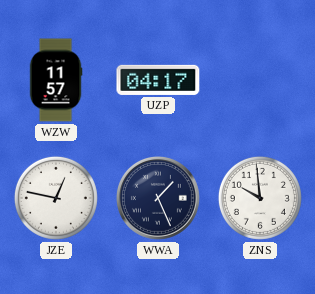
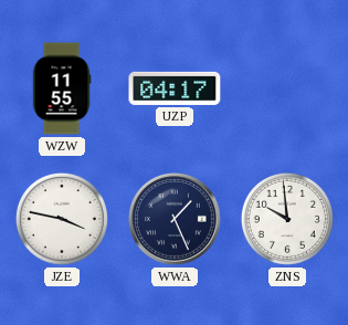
WZW: 11:57 -> 11:55
JZE: 12:47 -> 3:47
